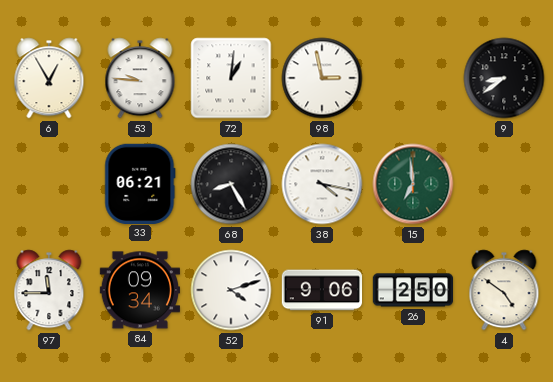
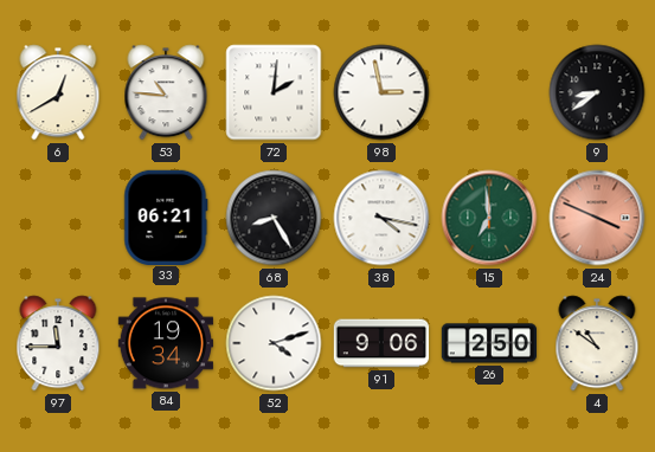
6: 12:55 -> 12:40
53: 9:46 -> 10:46
72: 1:01 -> 2:01
24: none -> 3:49
84: 09:34 -> 19:34
4: 4:51 -> 10:51
